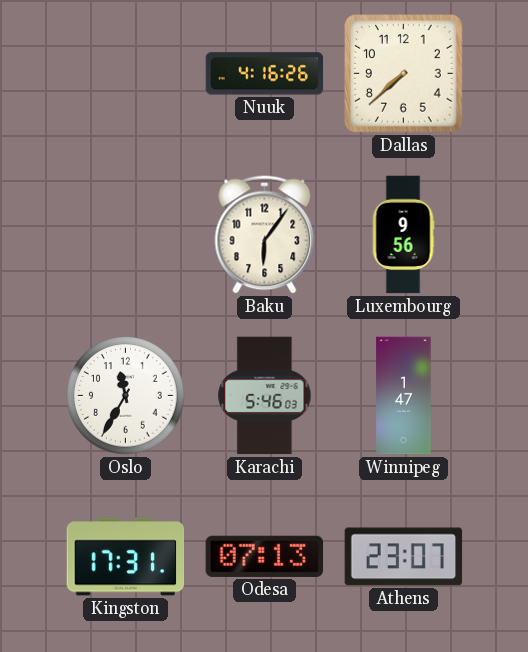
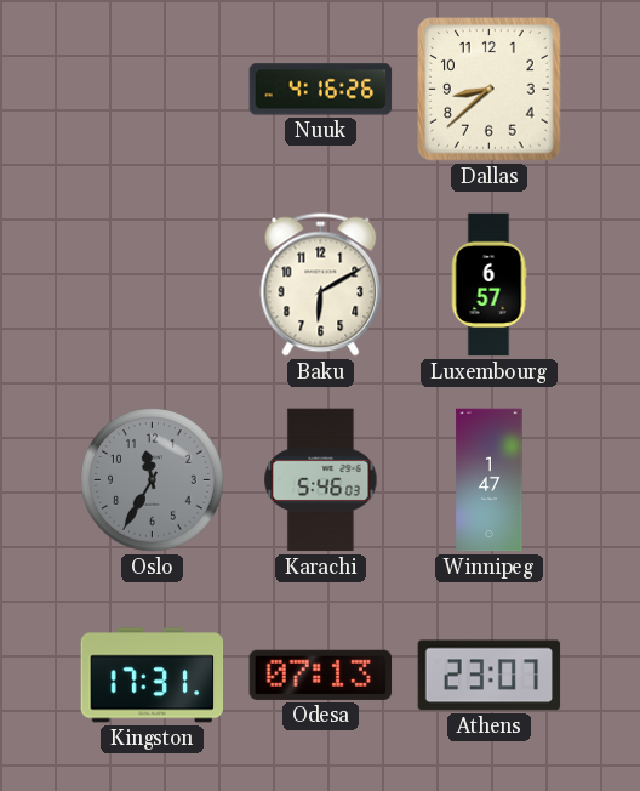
Dallas: 7:38 -> 8:38
Baku: 6:06 -> 6:10
Luxembourg: 9:56 -> 6:57
Oslo dial: white -> grey
